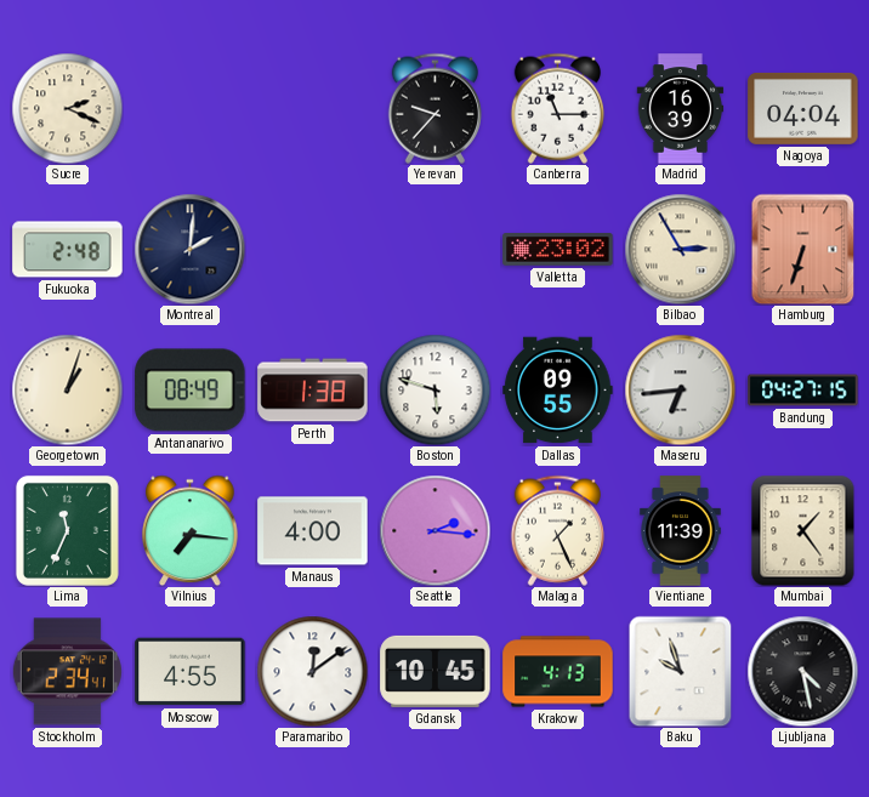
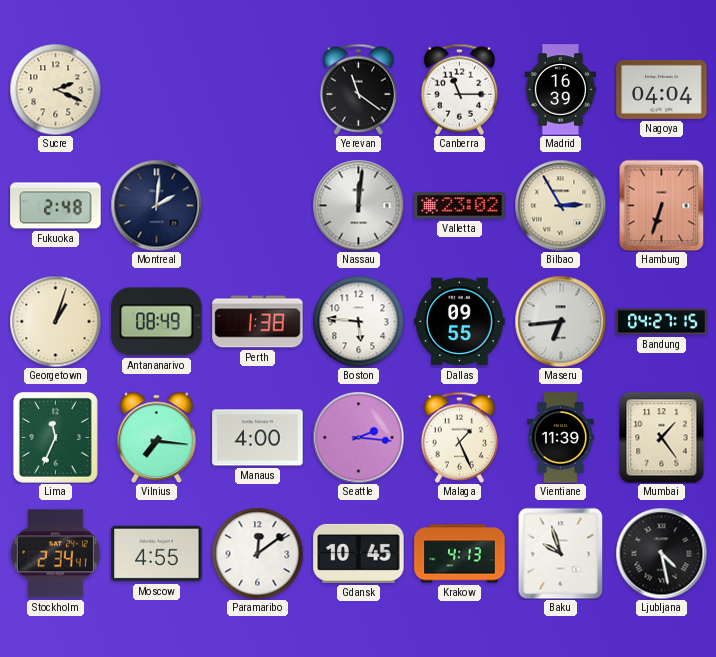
Yerevan: 9:37 -> 11:21
Nassau: none -> 12:01
Boston: 5:48 -> 5:46
